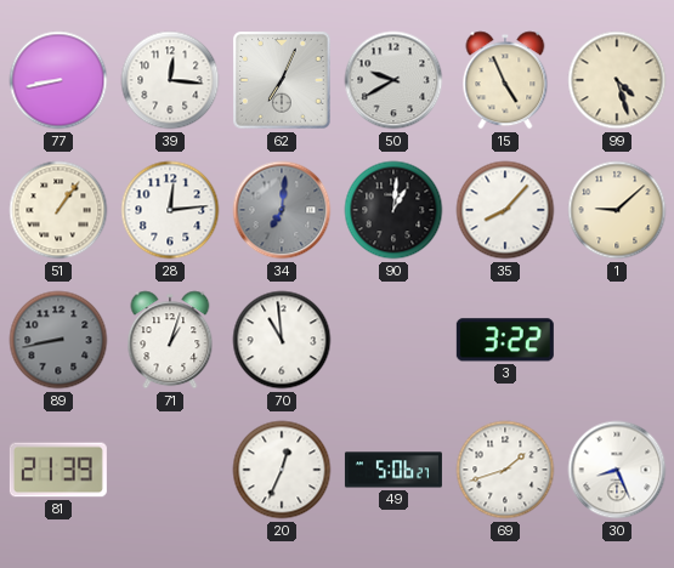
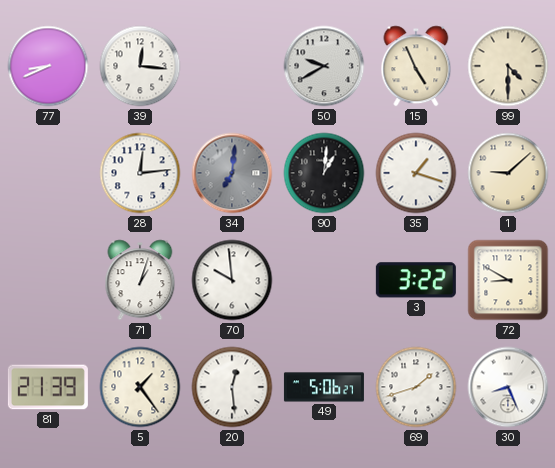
77: 8:43 -> 8:41
62: 7:04 -> none
99: 4:27 -> 4:30
51: 1:06 -> none
35: 8:07 -> 1:18
89: 8:43 -> none
70: 10:59 -> 9:59
72: none -> 8:50
5: none -> 1:24
20: 12:34 -> 12:29
